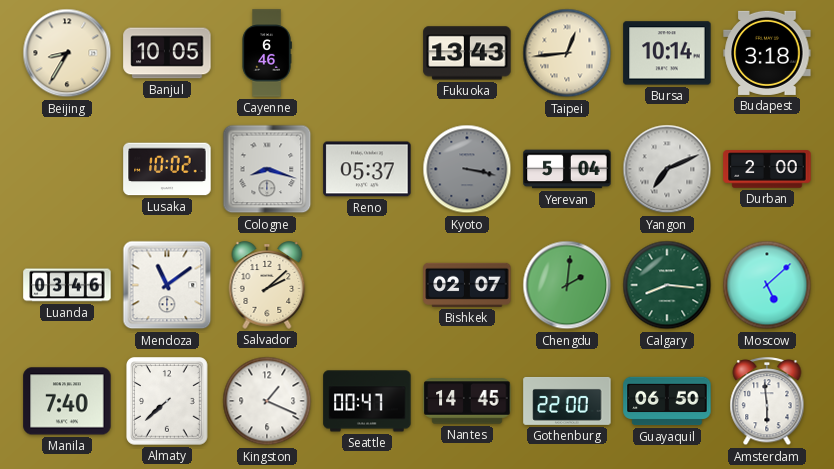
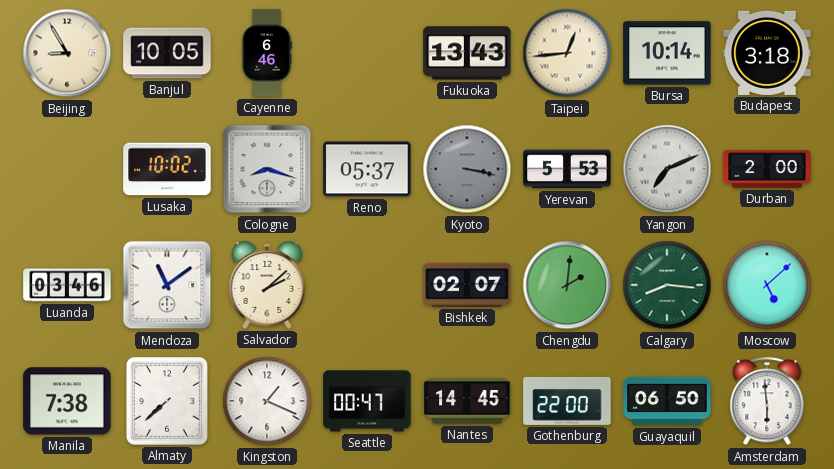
Beijing: 8:35 -> 8:55
Yerevan: 5:04 -> 5:53
Manila: 7:40 -> 7:38
